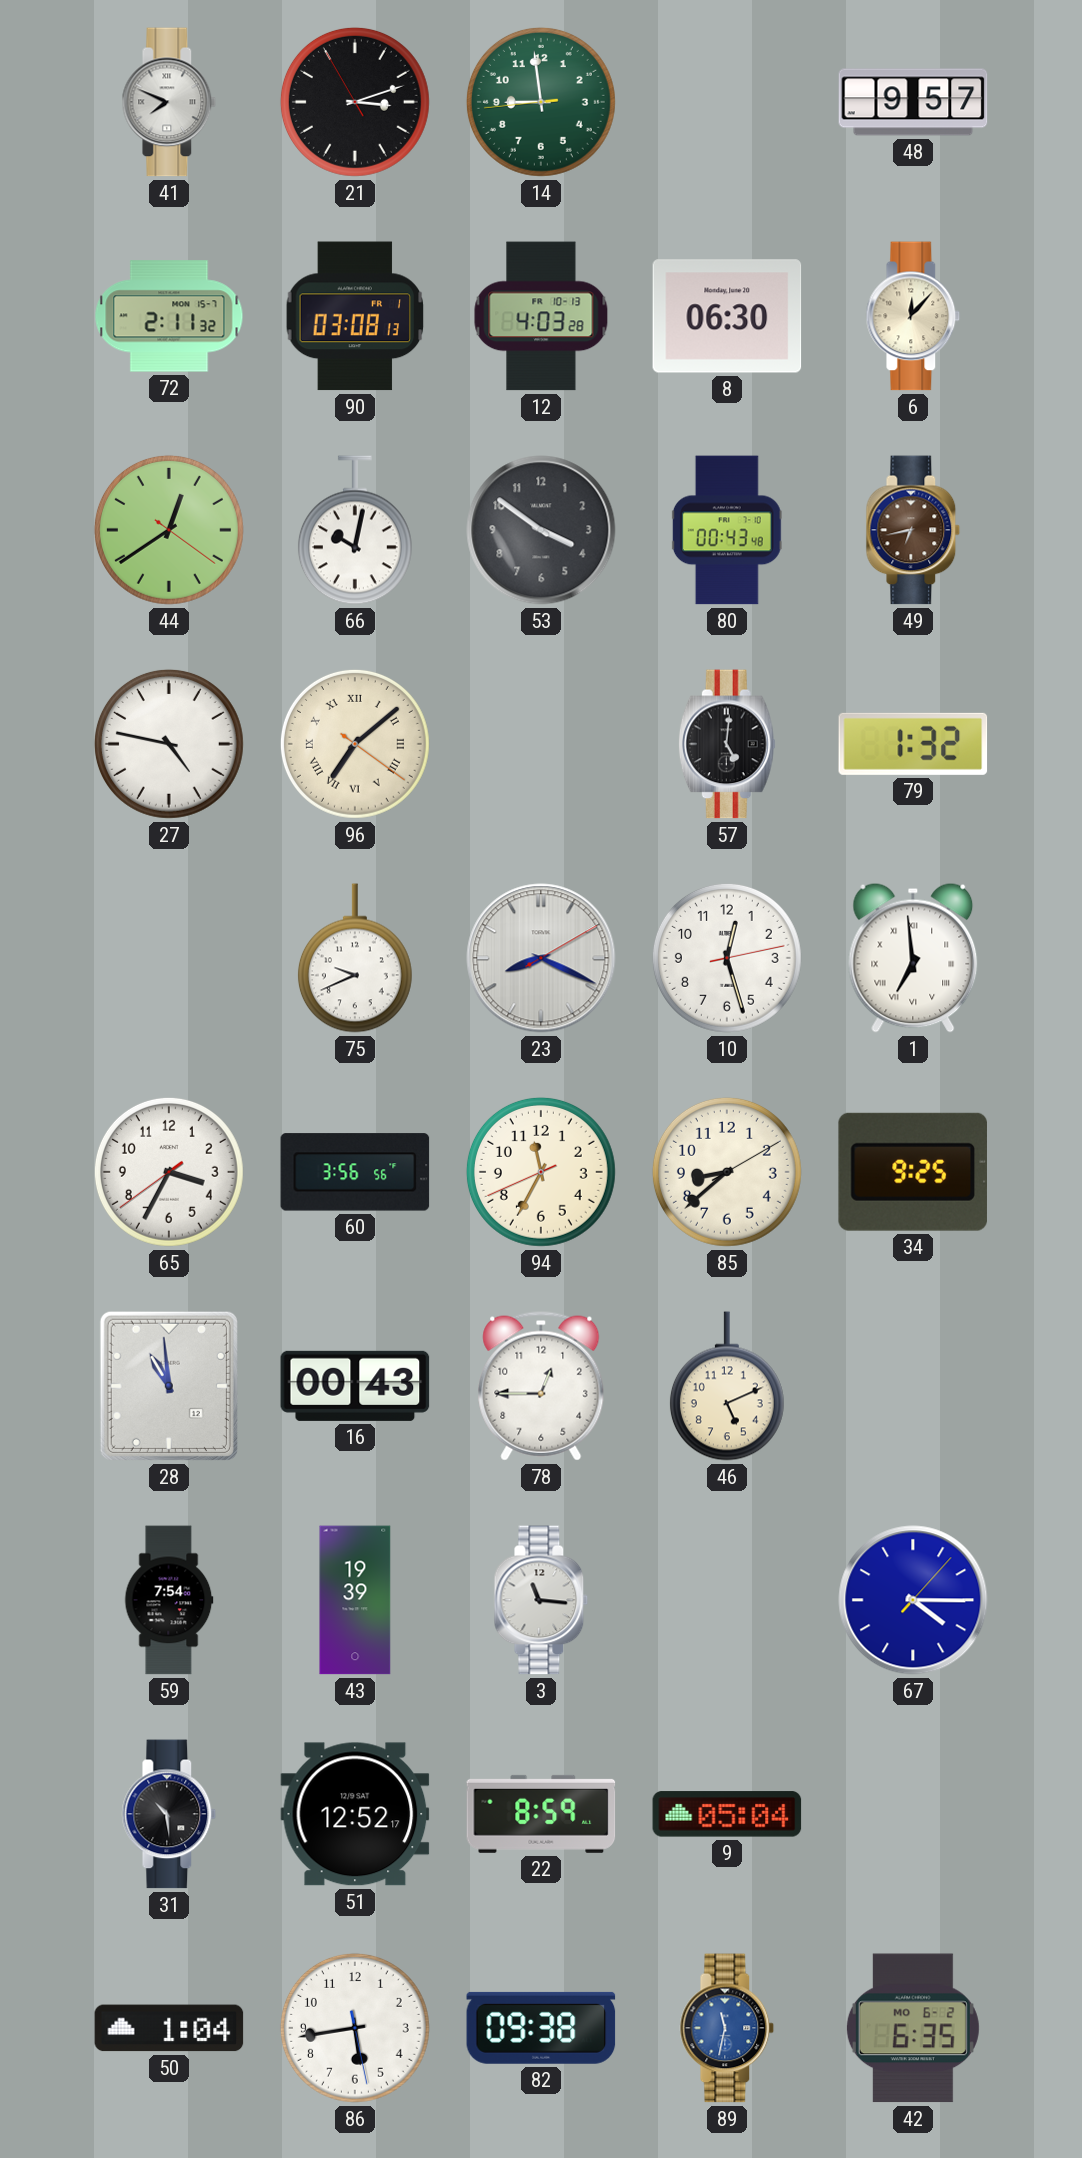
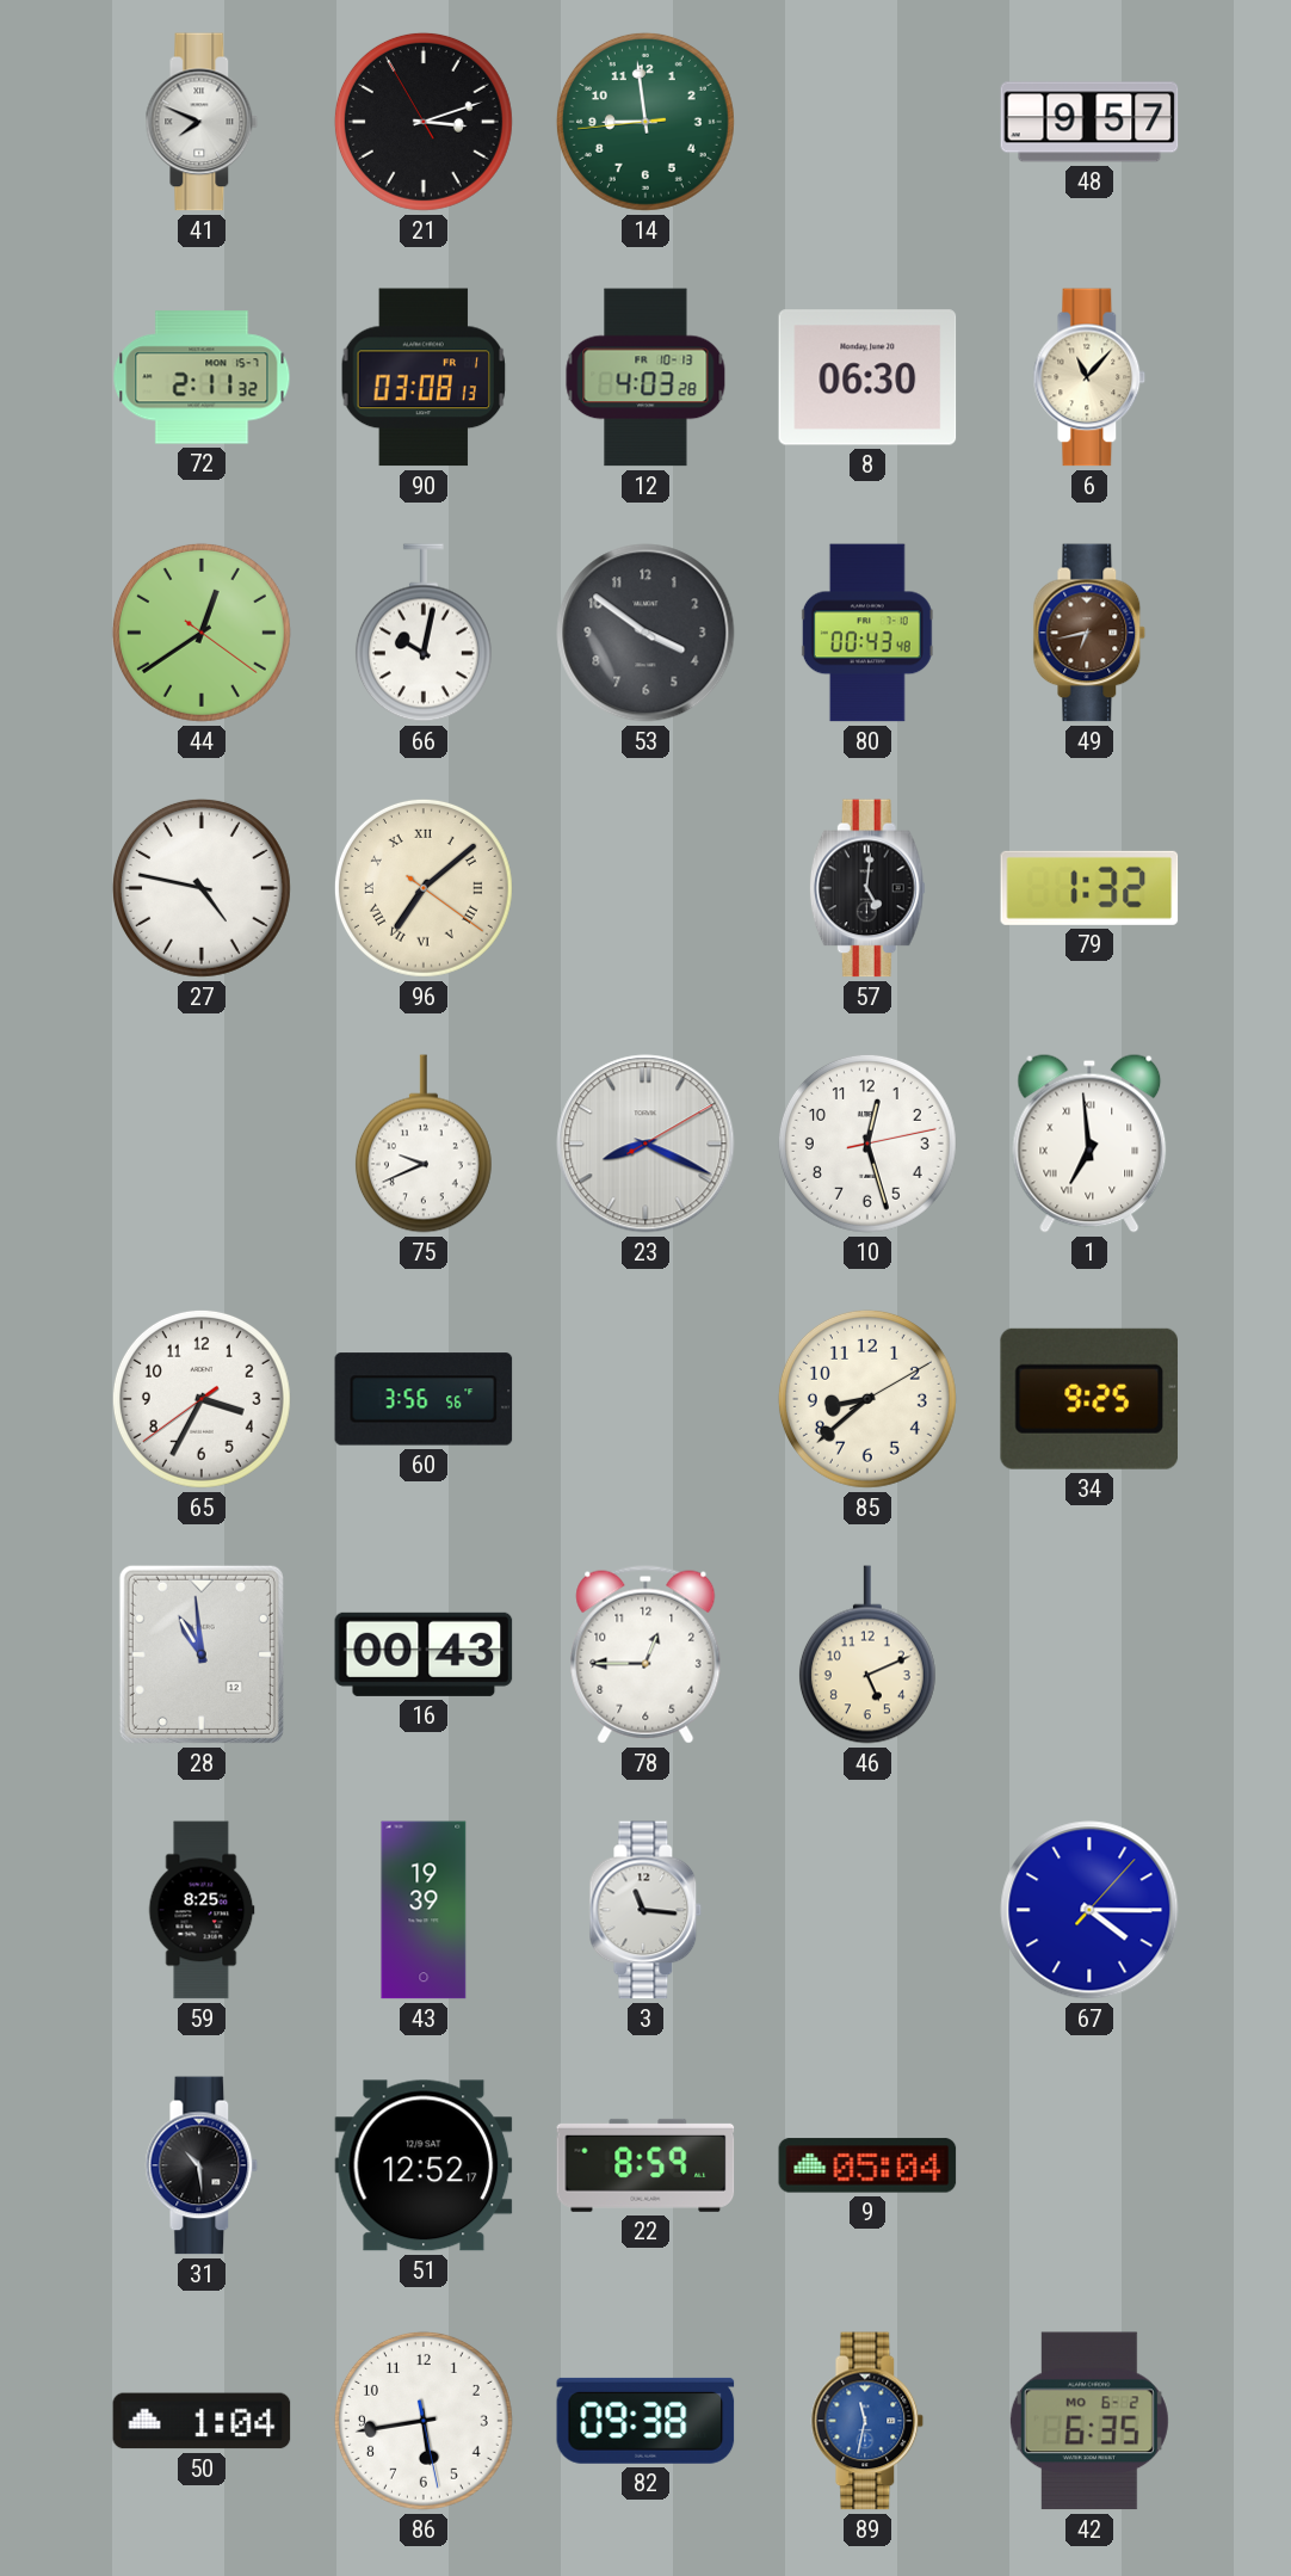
6: 12:07 -> 11:07
94: 11:34 -> none
59: 7:54 -> 8:25
